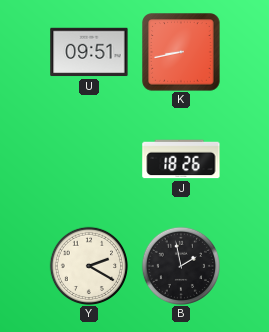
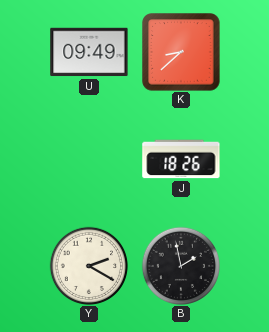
U: 09:51 -> 09:49
K: 8:43 -> 8:38
